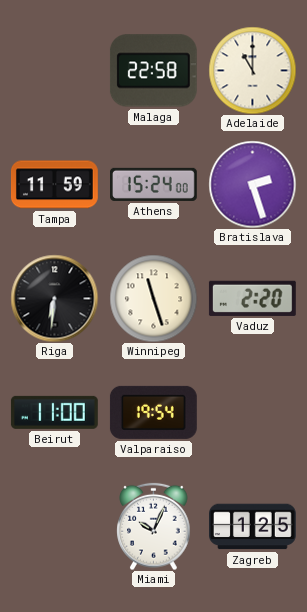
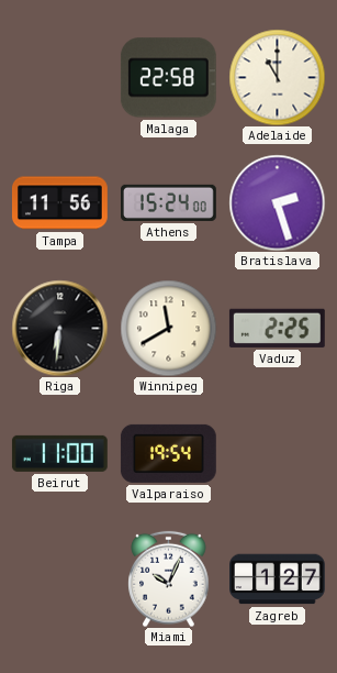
Tampa: 11:59 -> 11:56
Winnipeg: 11:27 -> 11:40
Vaduz: 2:20 -> 2:25
Zagreb: 1:25 -> 1:27
